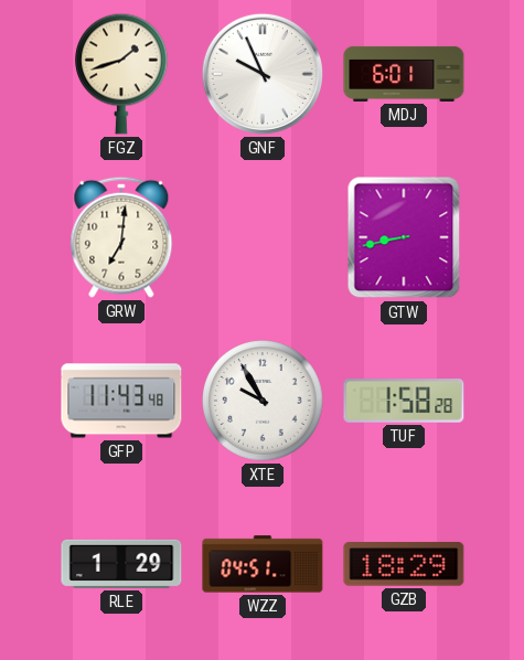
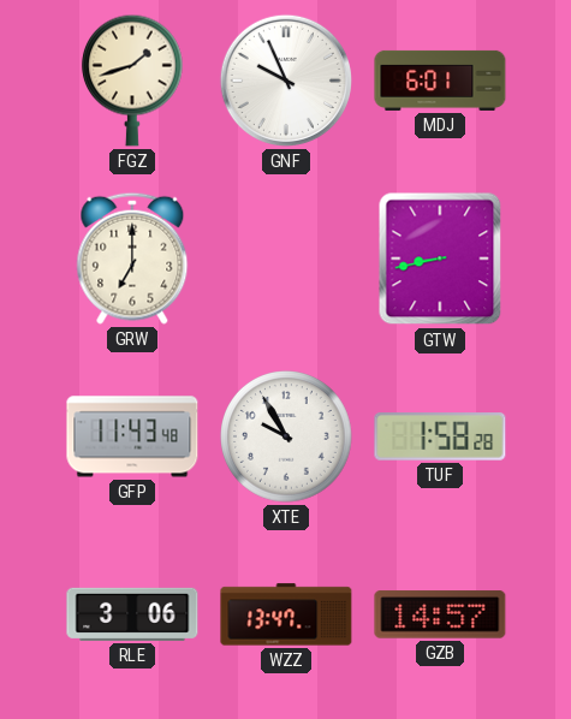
GRW: 7:01 -> 7:00
RLE: 1:29 -> 3:06
WZZ: 04:51 -> 13:47
GZB: 18:29 -> 14:57
